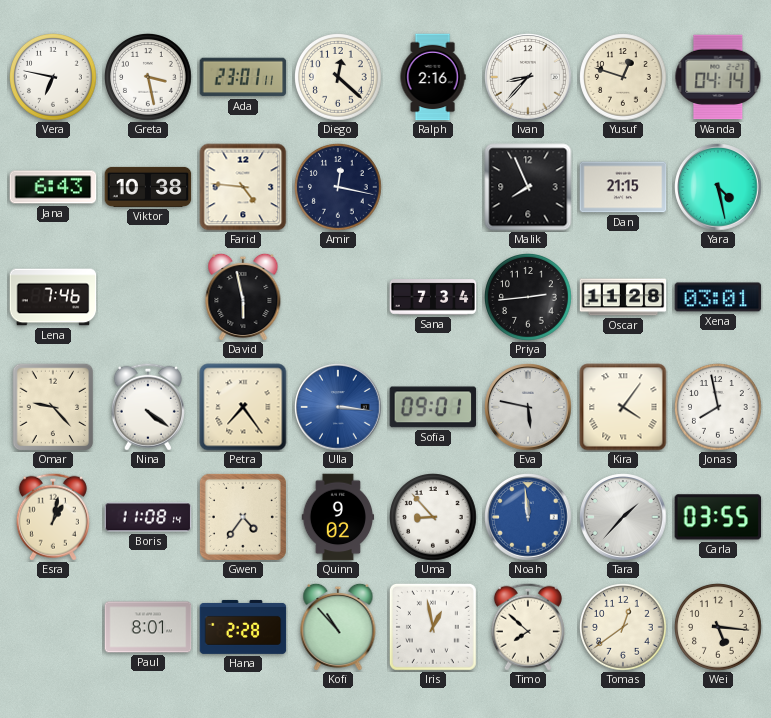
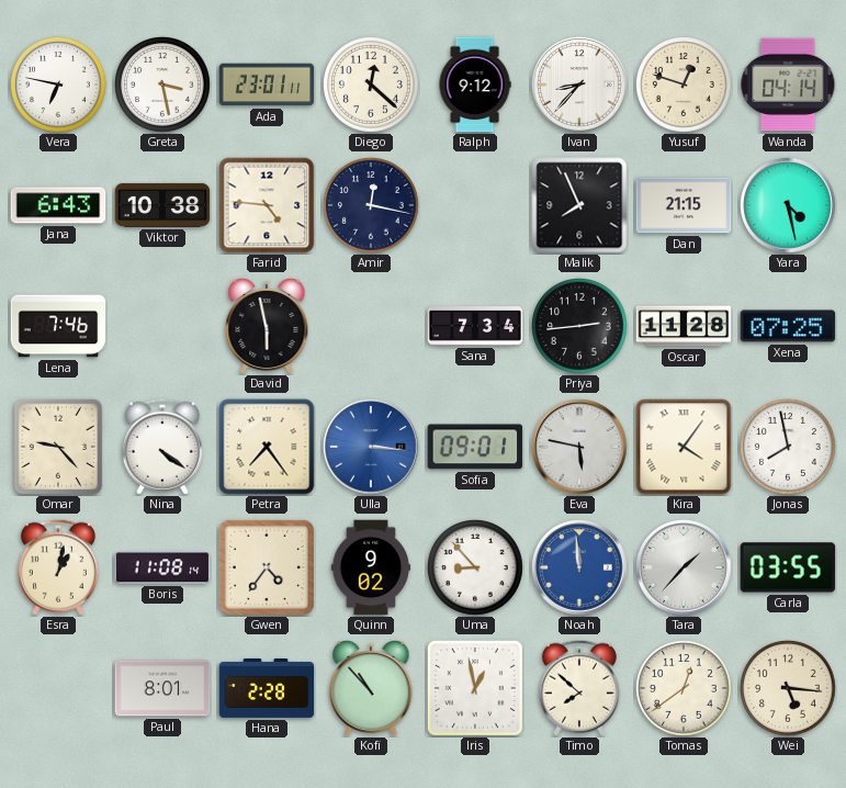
Ralph: 2:16 -> 9:12
Xena: 03:01 -> 07:25
